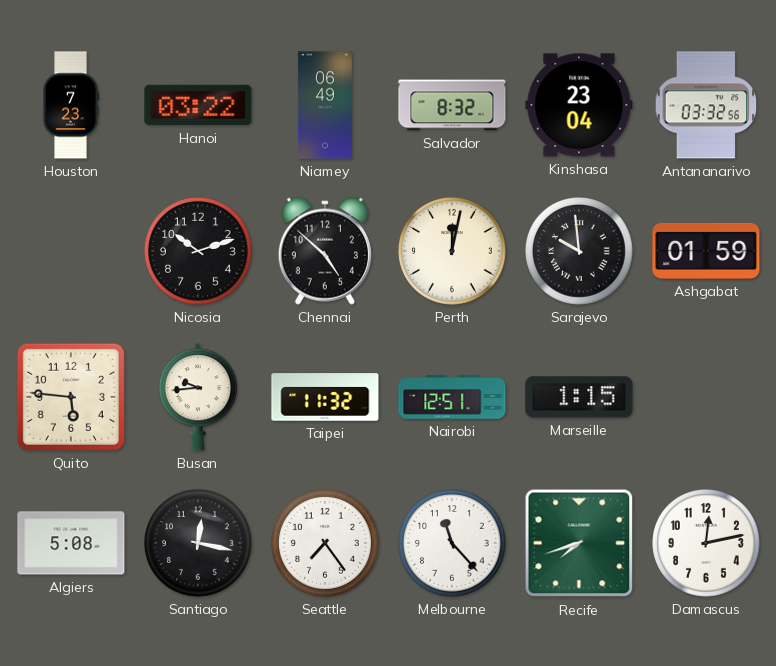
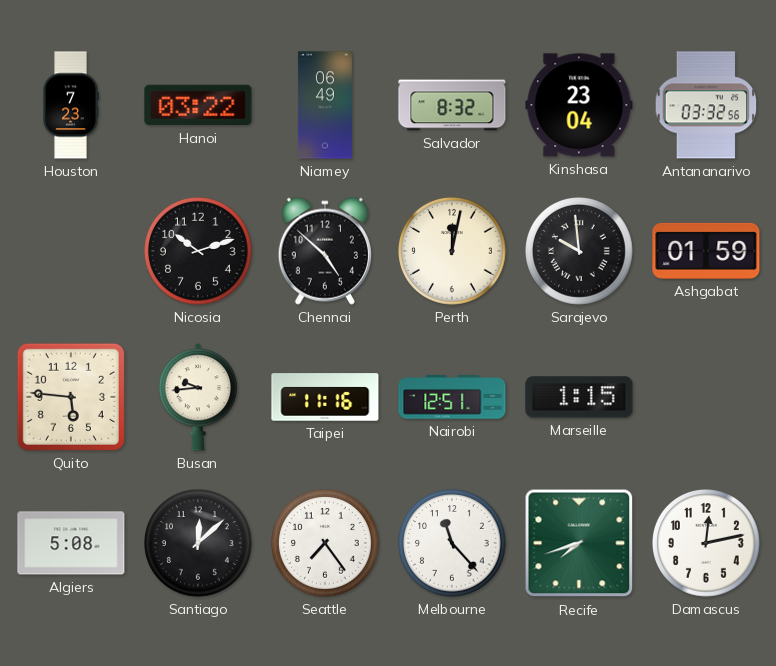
Taipei: 11:32 -> 11:16
Santiago: 12:17 -> 12:08
